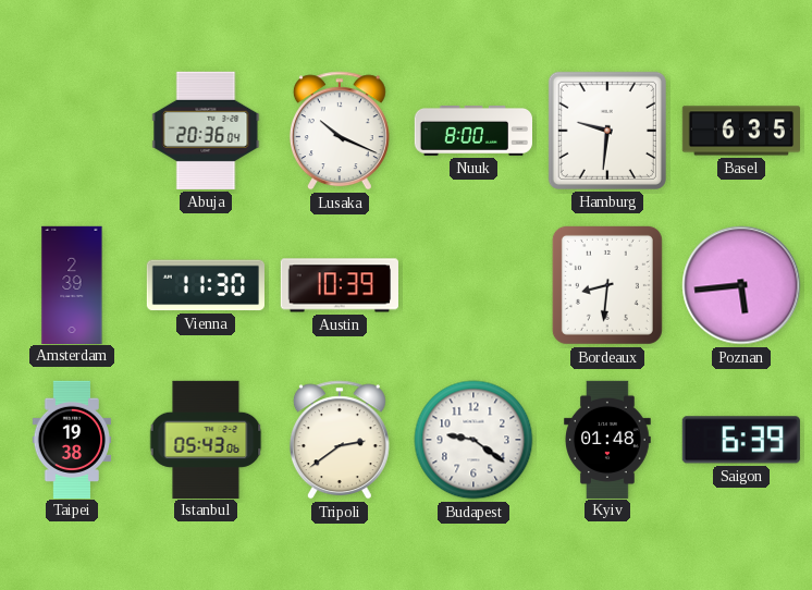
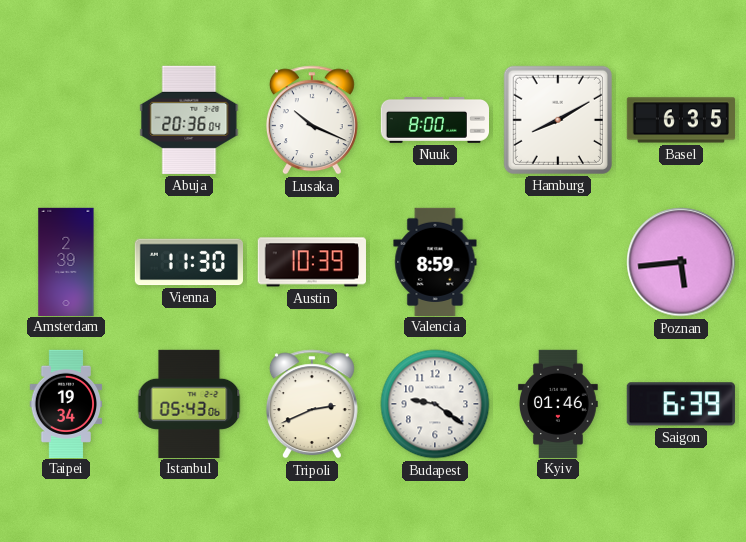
Hamburg: 9:31 -> 8:10
Valencia: none -> 8:59
Bordeaux: 8:31 -> none
Taipei: 19:38 -> 19:34
Tripoli: 2:39 -> 2:41
Kyiv: 01:48 -> 01:46
